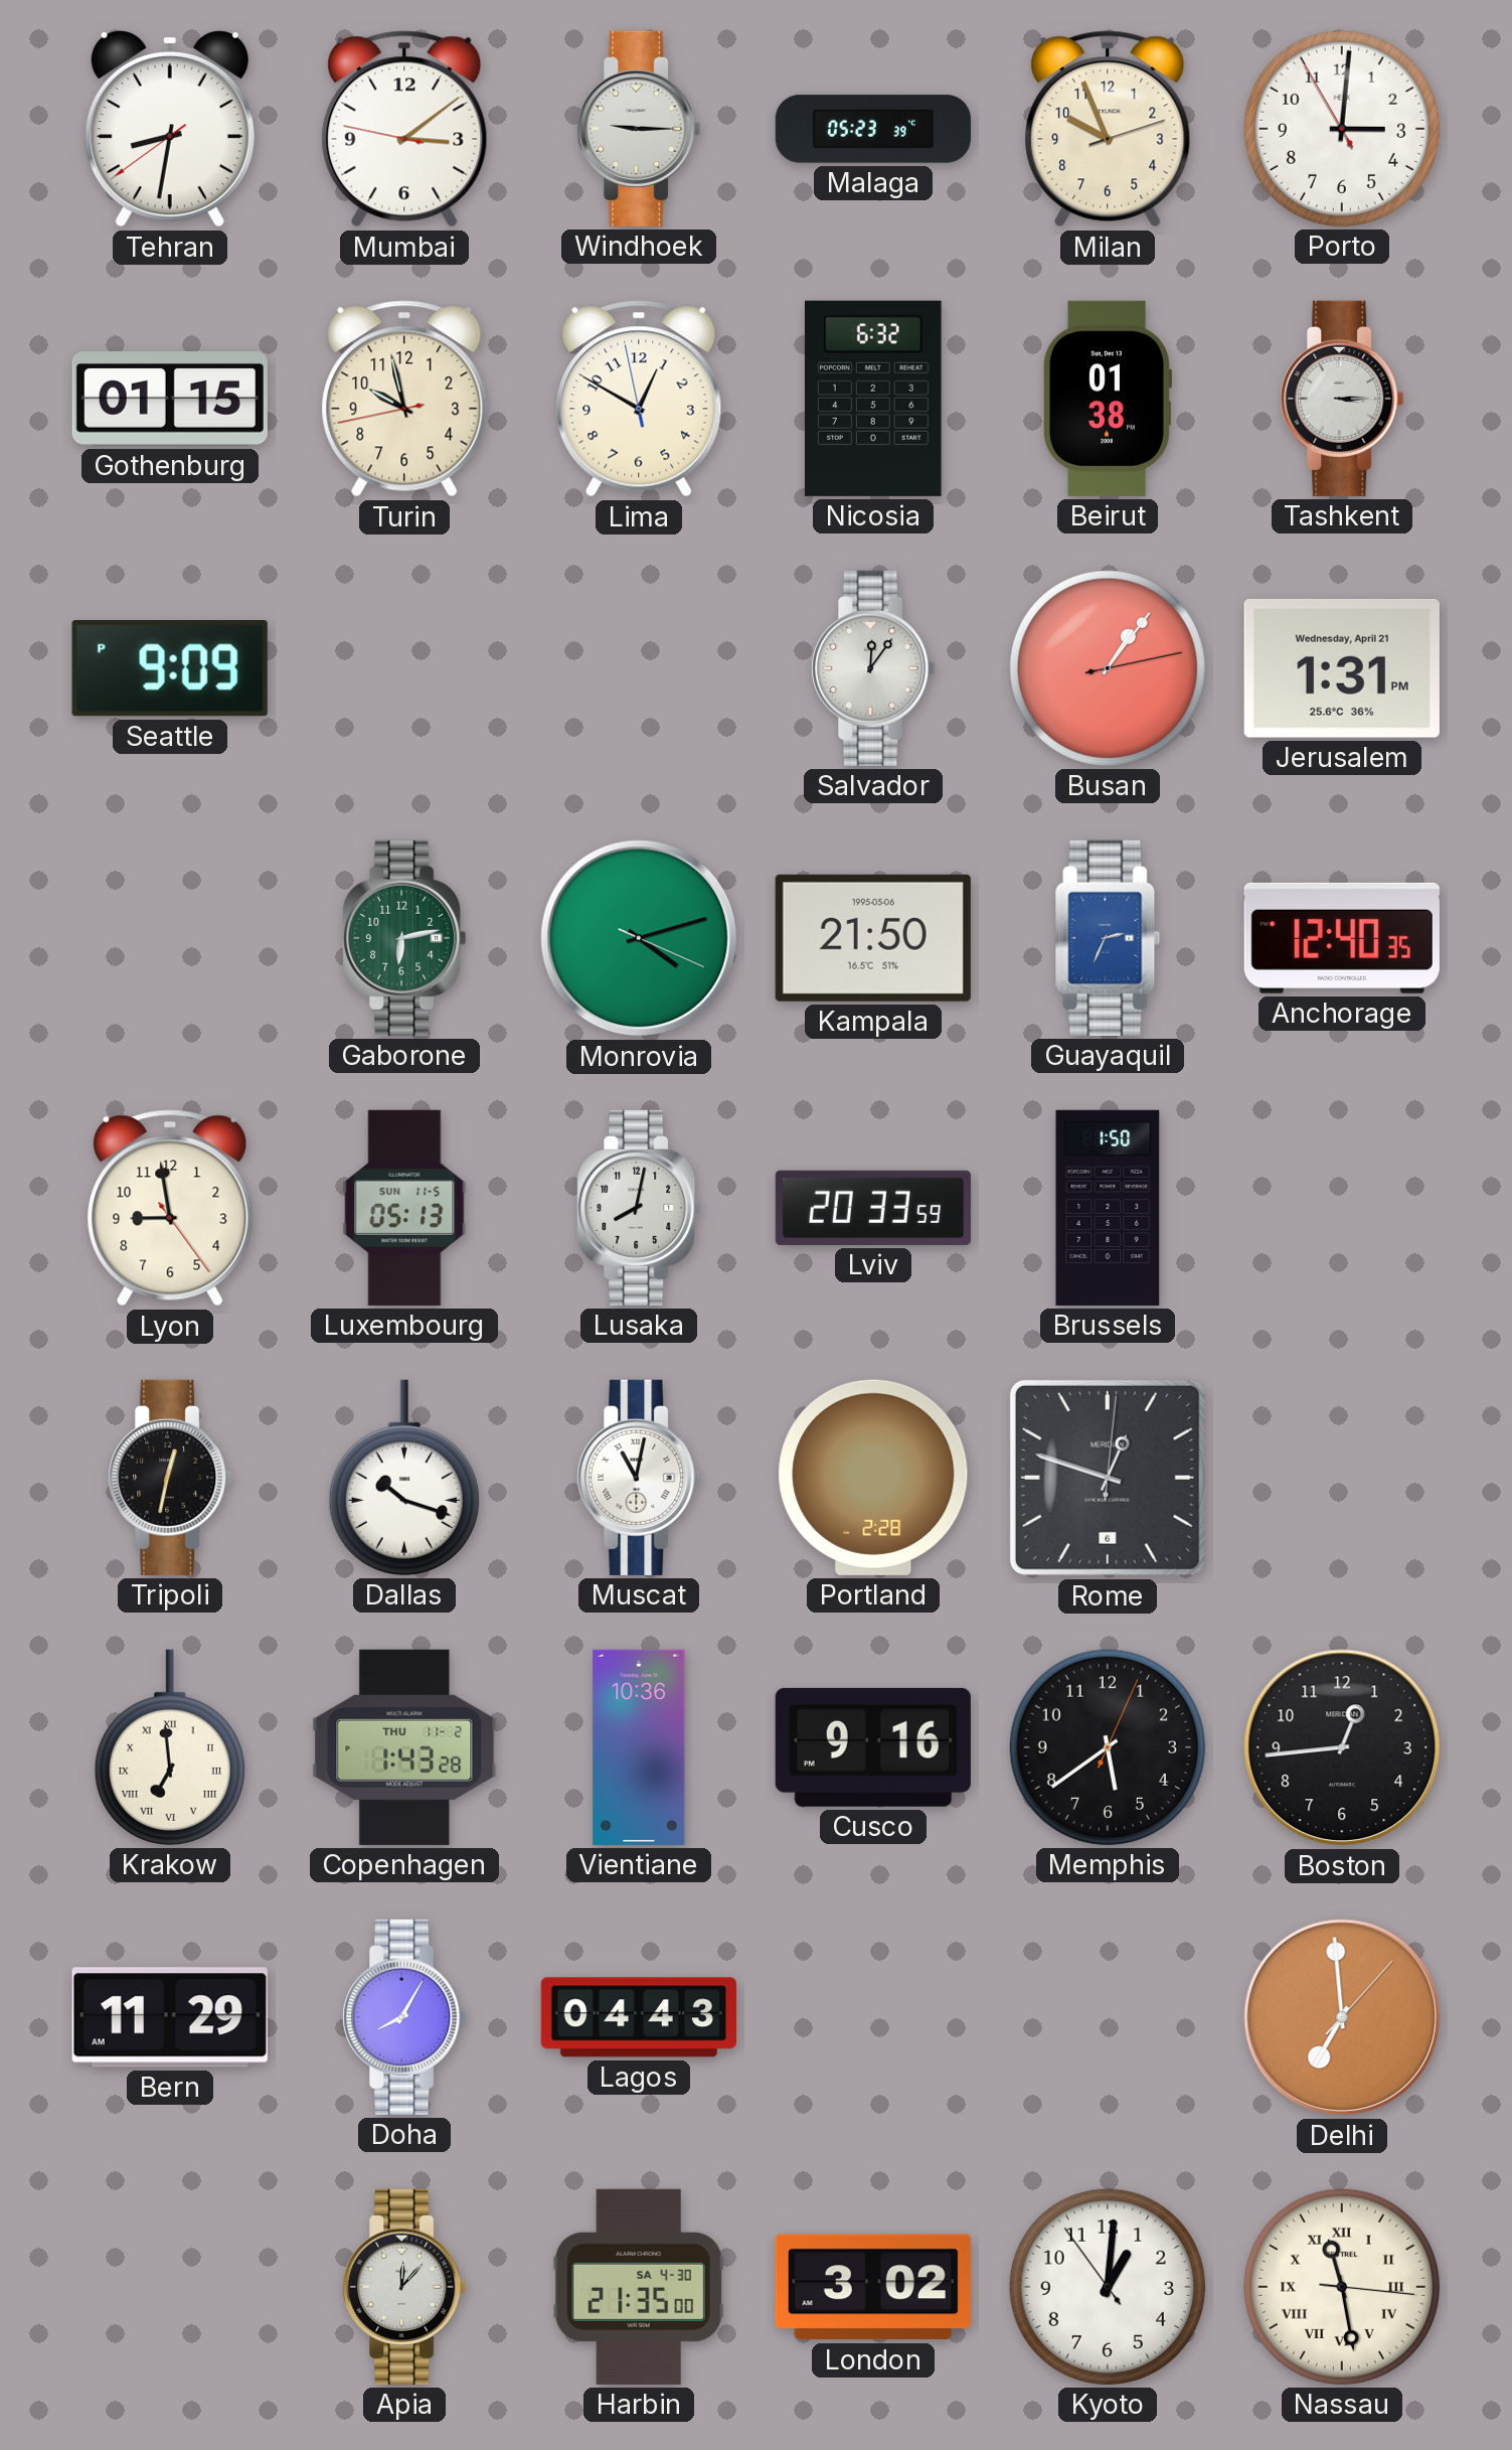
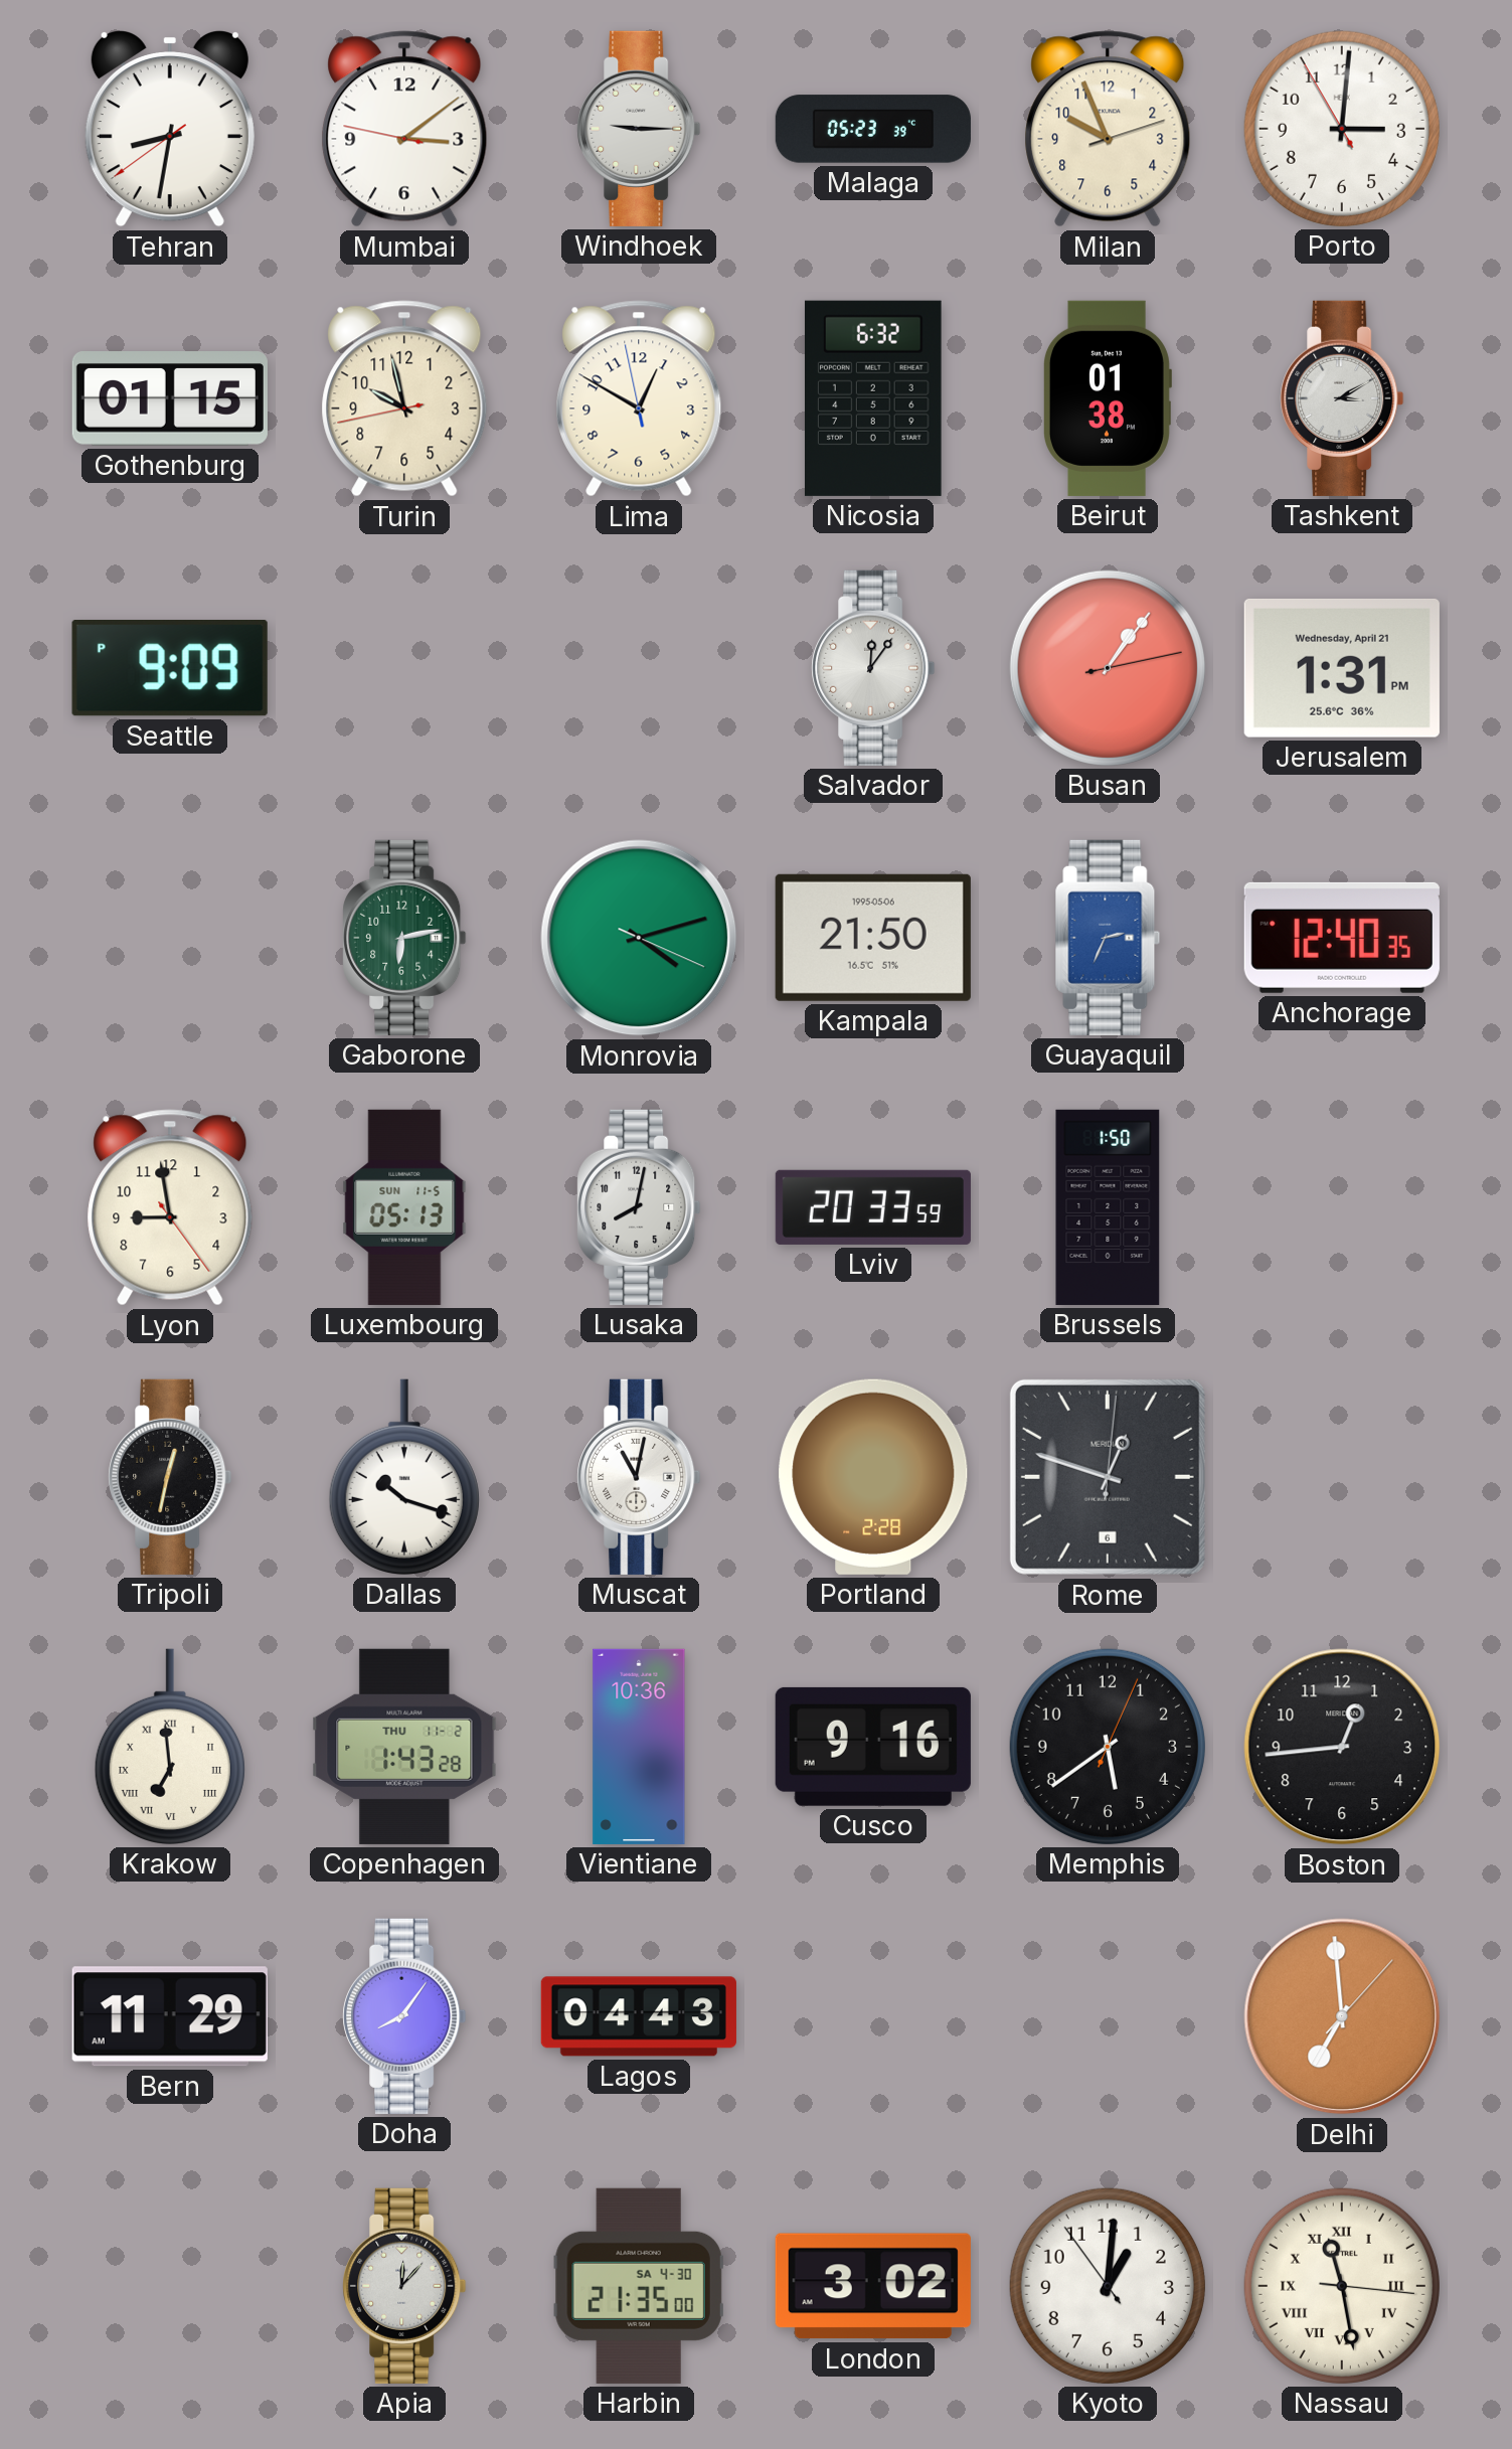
Tashkent: 3:15 -> 3:10
Doha: 8:05 -> 8:06
